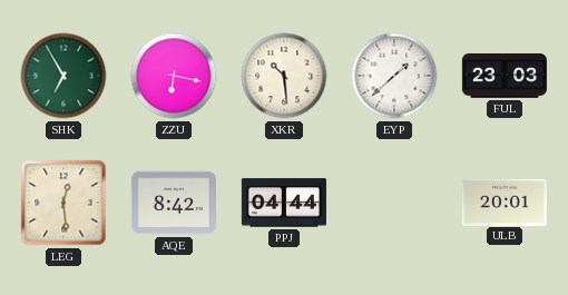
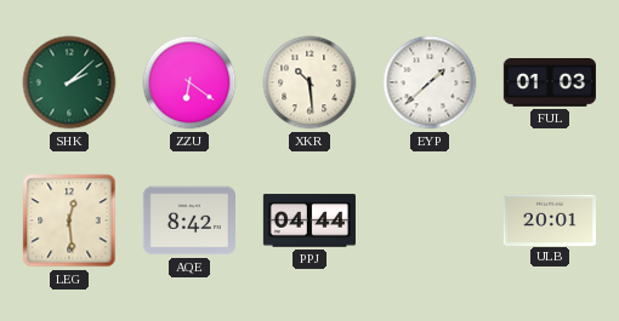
SHK: 6:55 -> 2:08
ZZU: 6:17 -> 6:21
FUL: 23:03 -> 01:03
